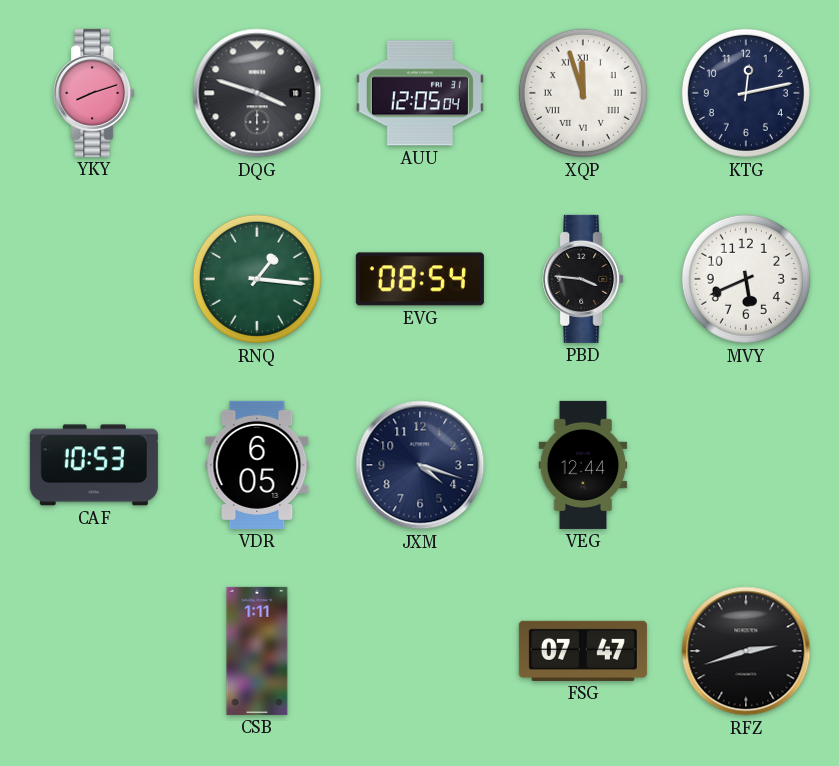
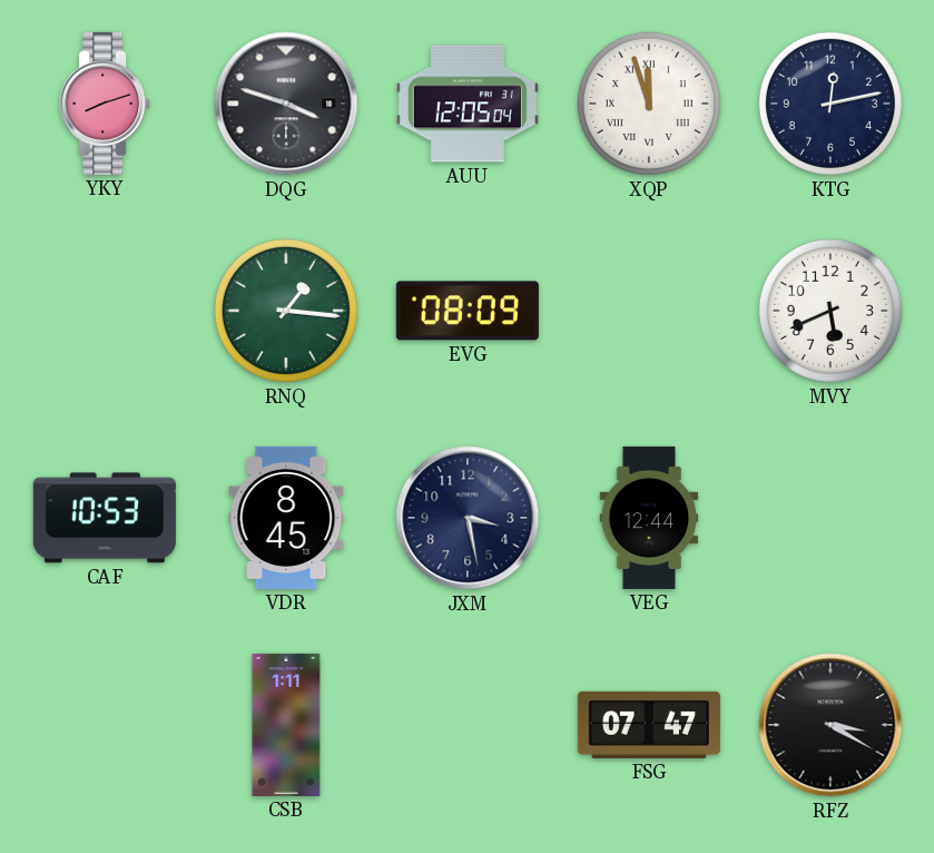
EVG: 08:54 -> 08:09
PBD: 3:46 -> none
VDR: 6:05 -> 8:45
JXM: 4:18 -> 3:28
RFZ: 2:42 -> 3:20
